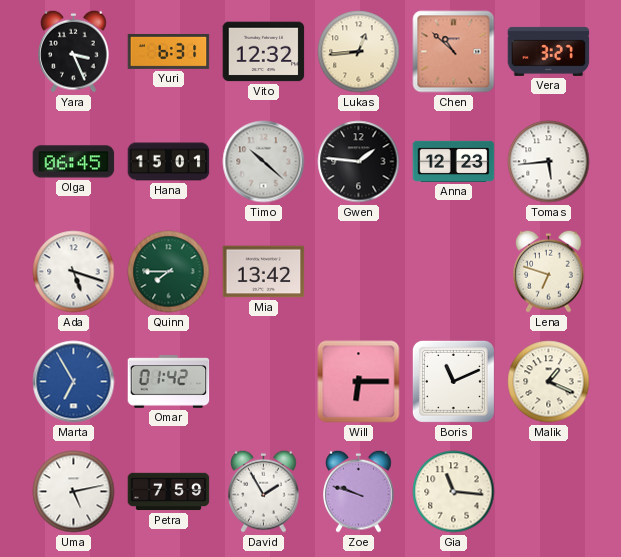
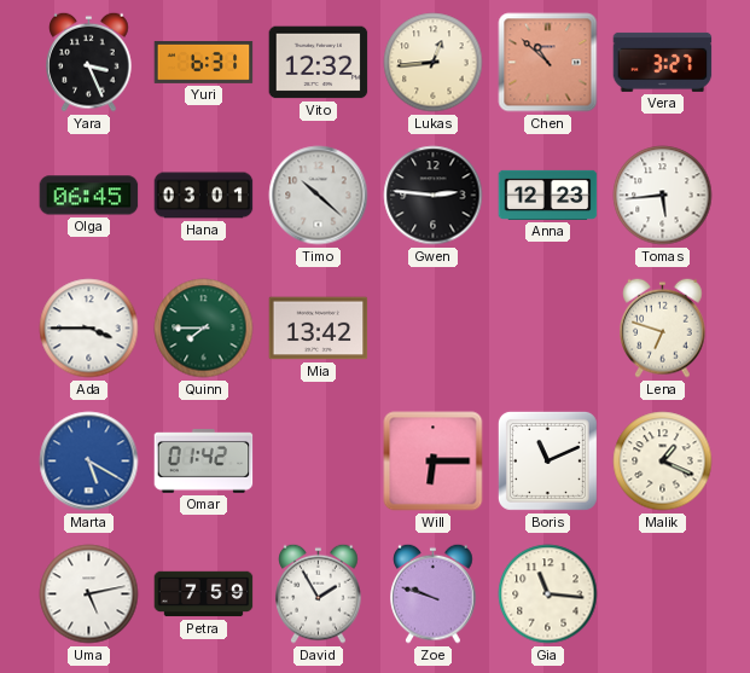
Hana: 15:01 -> 03:01
Gwen: 1:46 -> 2:46
Ada: 5:18 -> 3:45
Marta: 6:55 -> 5:20
